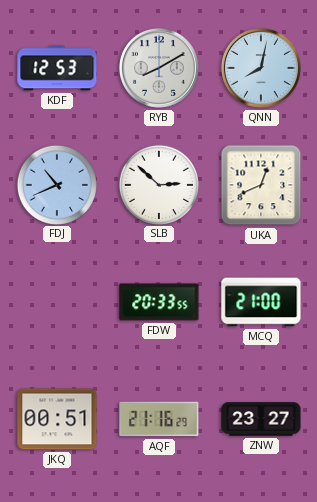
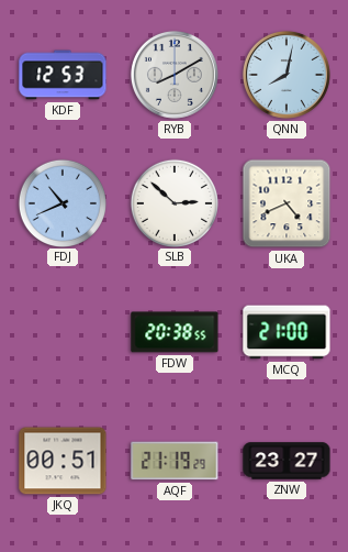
UKA: 12:41 -> 4:41
FDW: 20:33 -> 20:38
AQF: 21:16 -> 21:19
